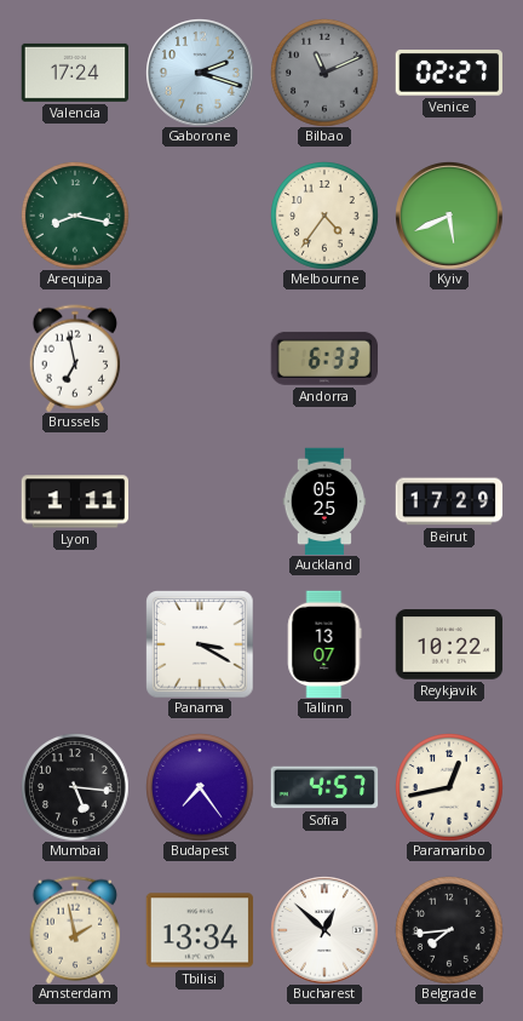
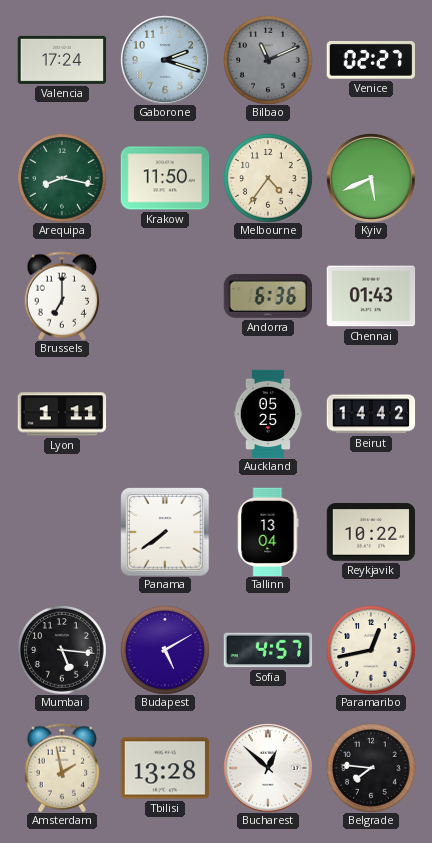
Krakow: none -> 11:50
Brussels: 6:58 -> 7:00
Andorra: 6:33 -> 6:36
Chennai: none -> 01:43
Beirut: 17:29 -> 14:42
Panama: 3:20 -> 7:39
Tallinn: 13:07 -> 13:04
Budapest: 7:24 -> 5:10
Tbilisi: 13:34 -> 13:28
Belgrade: 7:44 -> 7:46
